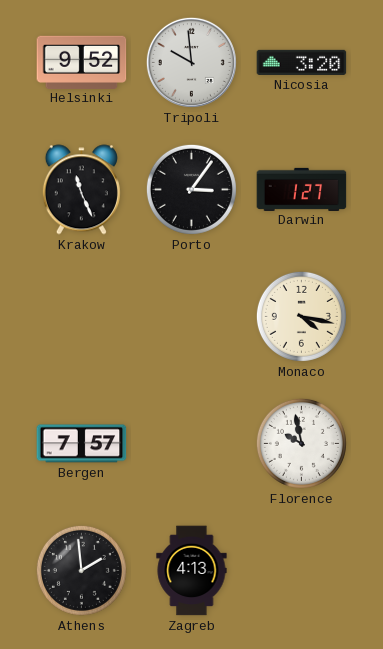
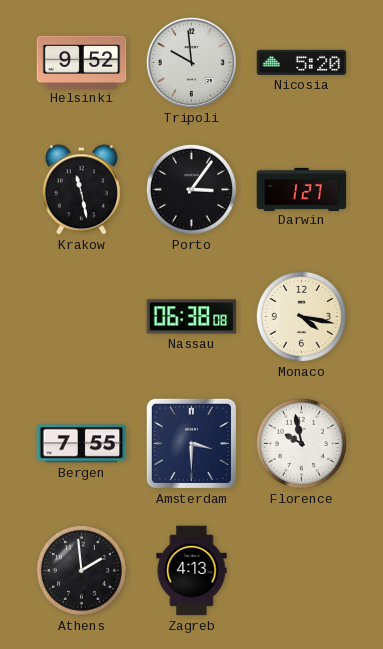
Nicosia: 3:20 -> 5:20
Krakow: 11:26 -> 11:28
Nassau: none -> 06:38
Bergen: 7:57 -> 7:55
Amsterdam: none -> 3:30
